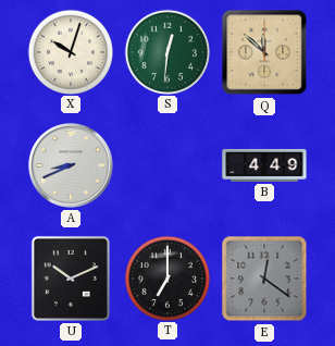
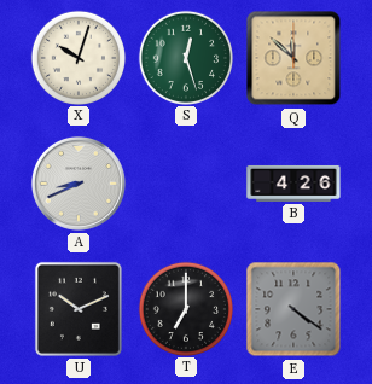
S: 12:31 -> 12:27
B: 4:49 -> 4:26
E: 12:21 -> 4:21
